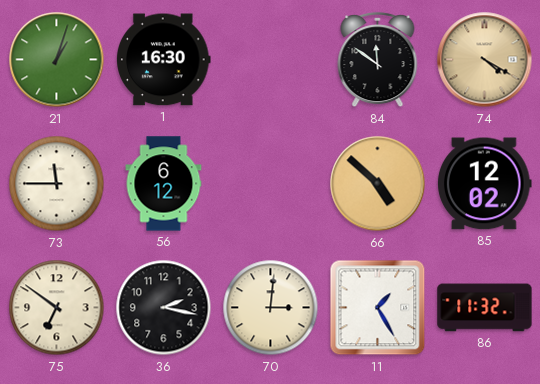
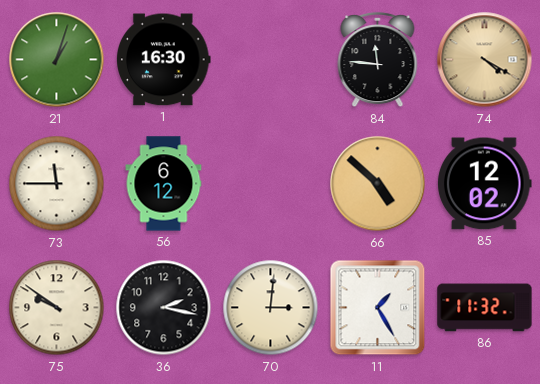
84: 11:51 -> 11:46
75: 6:51 -> 9:51
